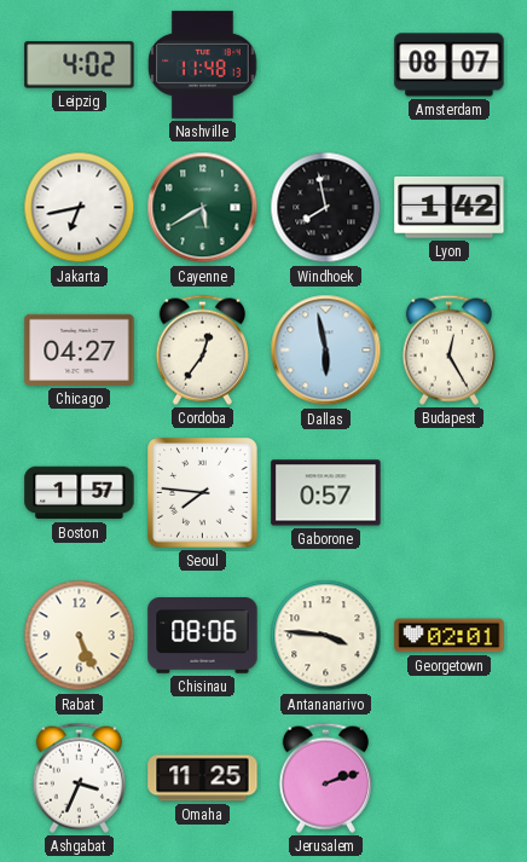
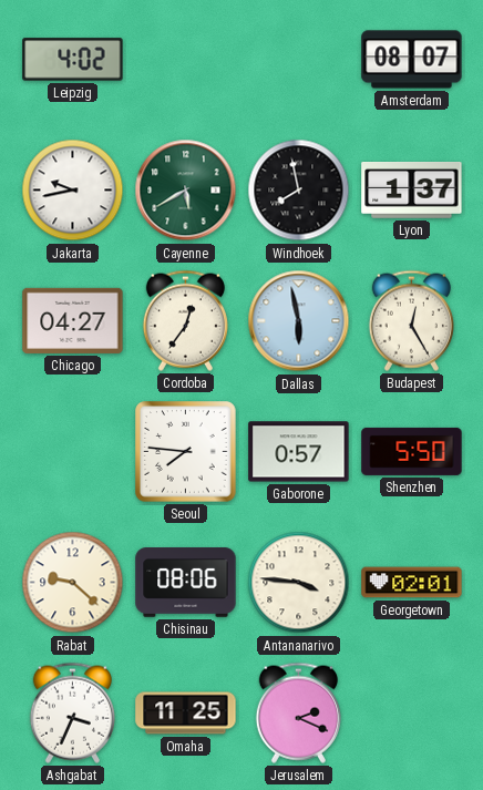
Nashville: 11:48 -> none
Jakarta: 6:43 -> 9:43
Lyon: 1:42 -> 1:37
Boston: 1:57 -> none
Shenzhen: none -> 5:50
Rabat: 5:26 -> 9:22
Jerusalem: 2:12 -> 2:19
